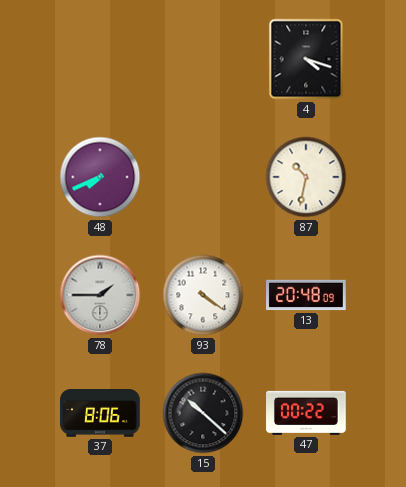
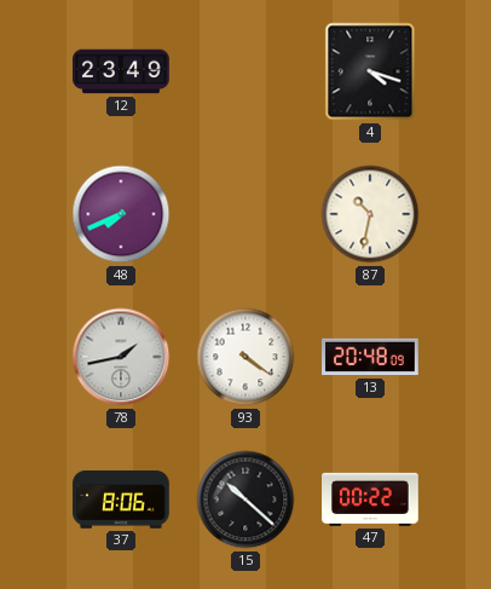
12: none -> 23:49
78: 1:45 -> 1:43
